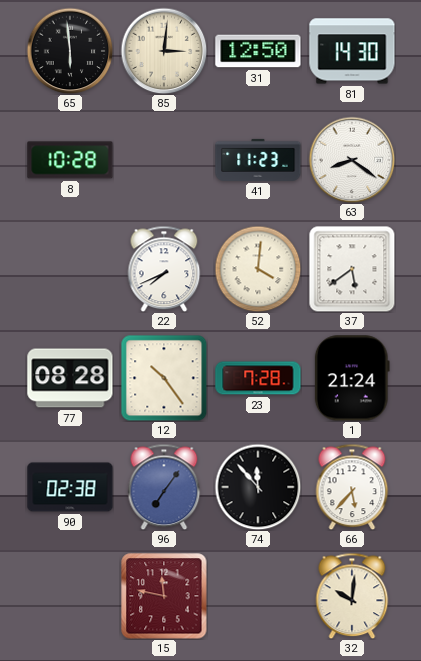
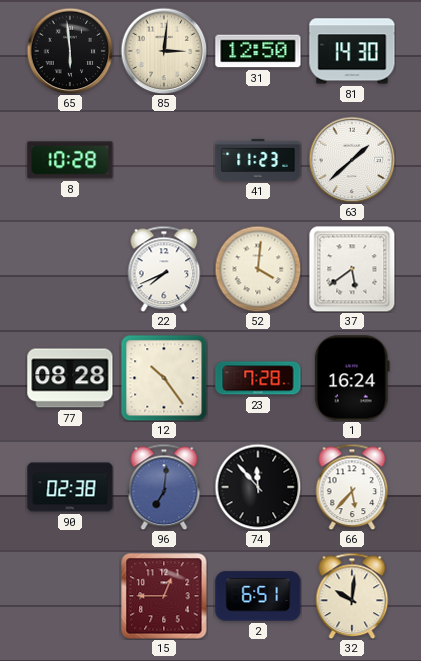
63: 8:21 -> 1:38
1: 21:24 -> 16:24
96: 7:06 -> 7:01
15: 11:47 -> 12:45
2: none -> 6:51
